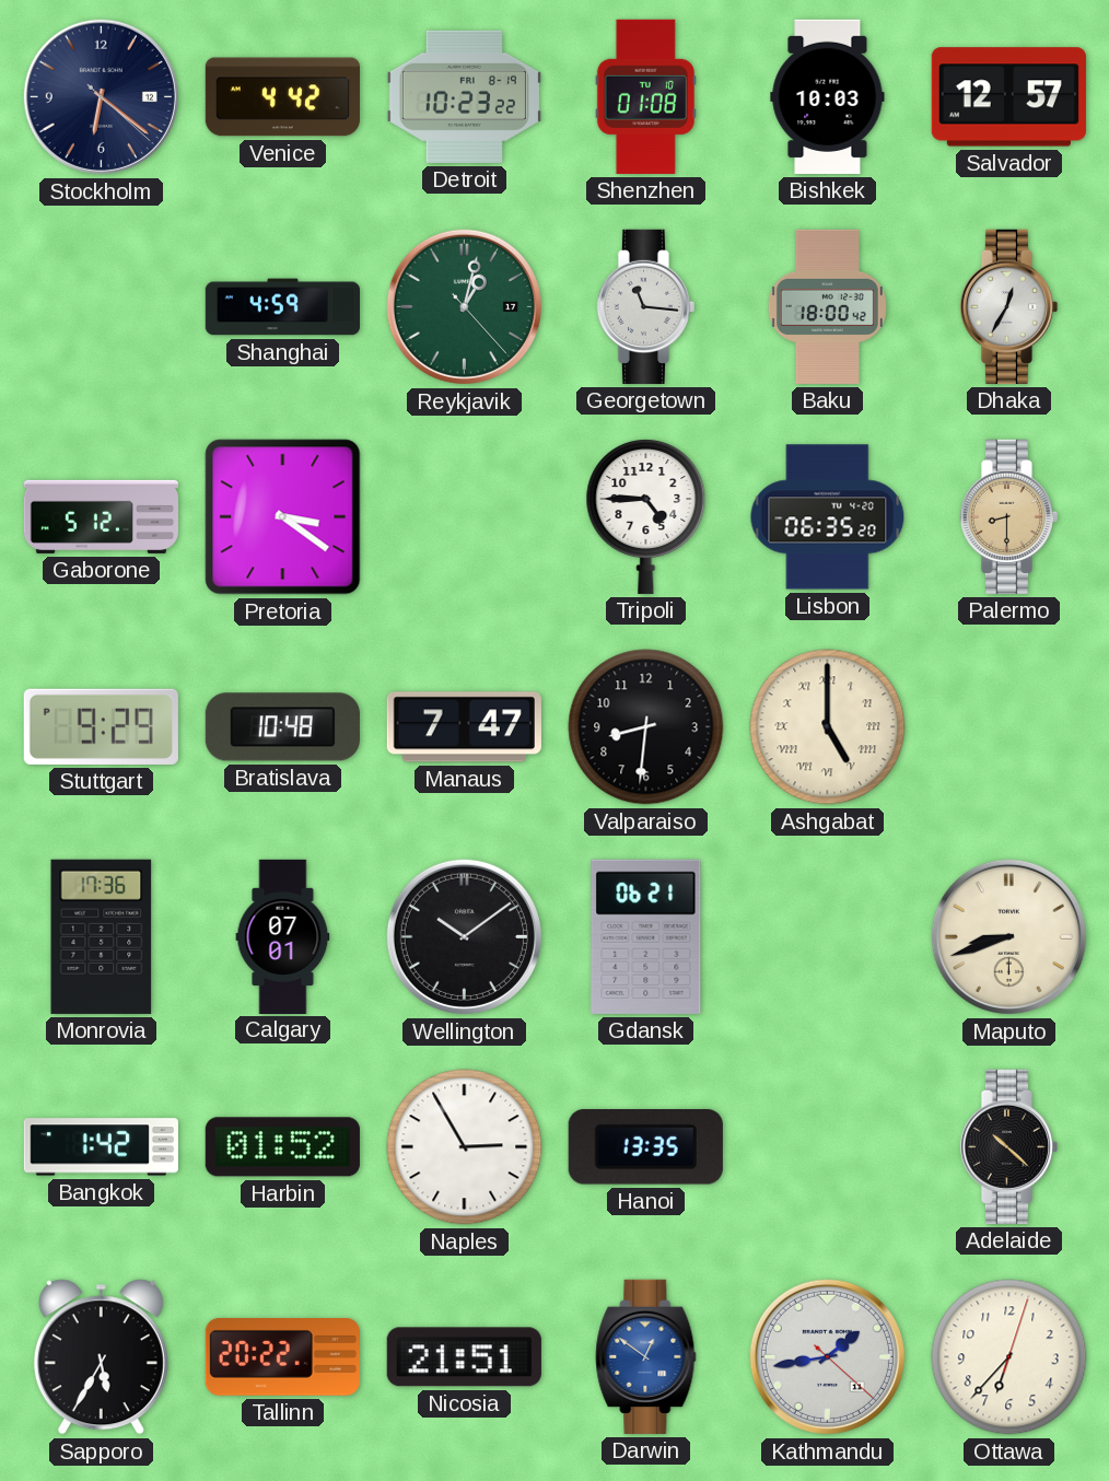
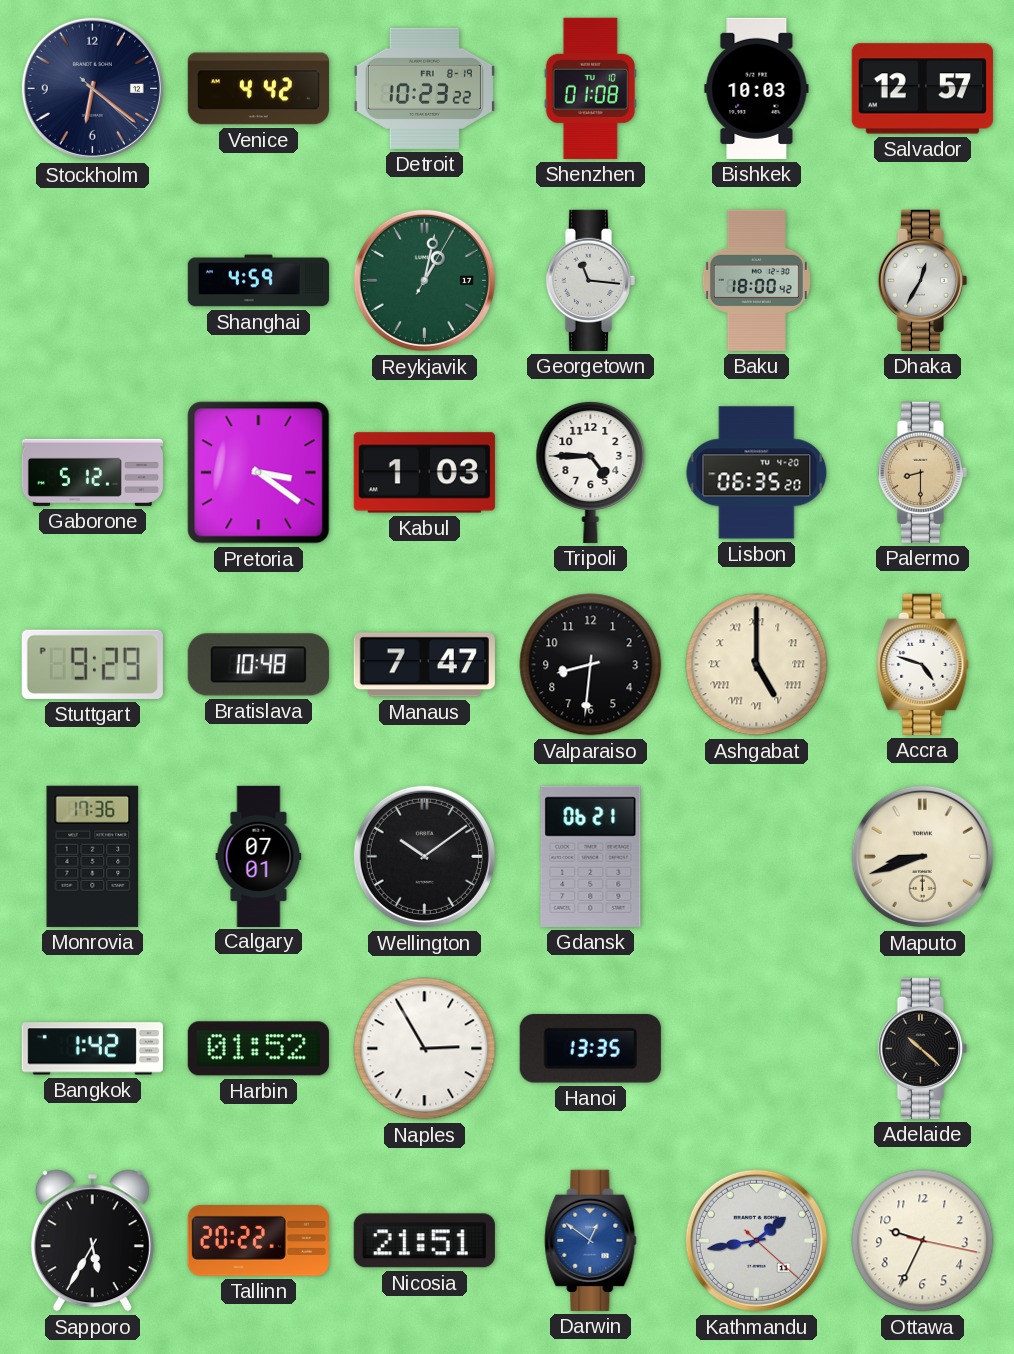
Reykjavik: 1:02:23 -> 1:02:05
Kabul: none -> 1:03
Accra: none -> 4:48
Ottawa: 6:37 -> 9:34
